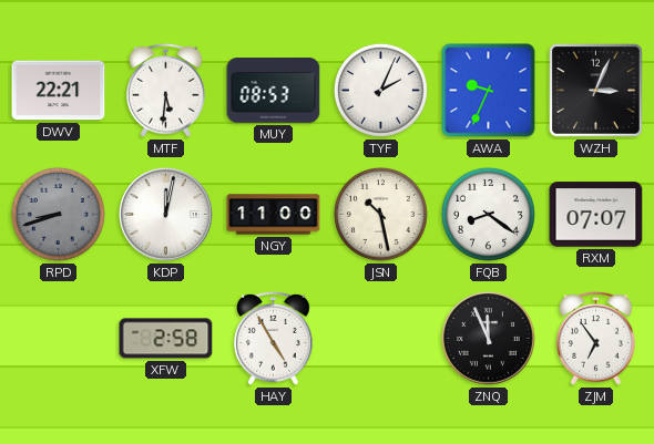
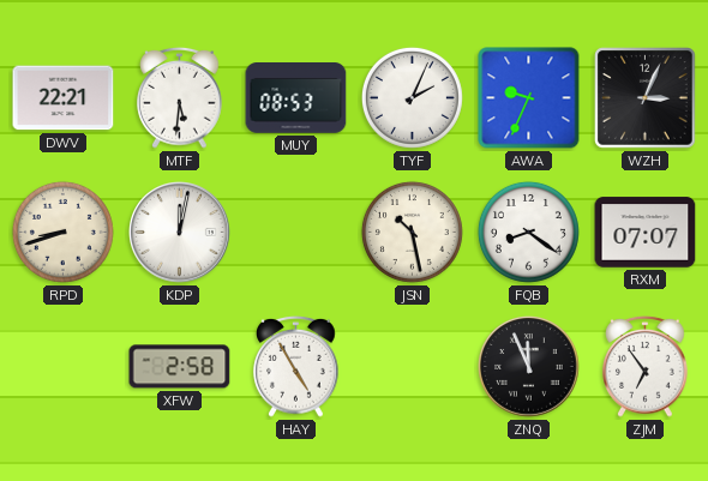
RPD dial: grey -> cream
NGY: 11:00 -> none
